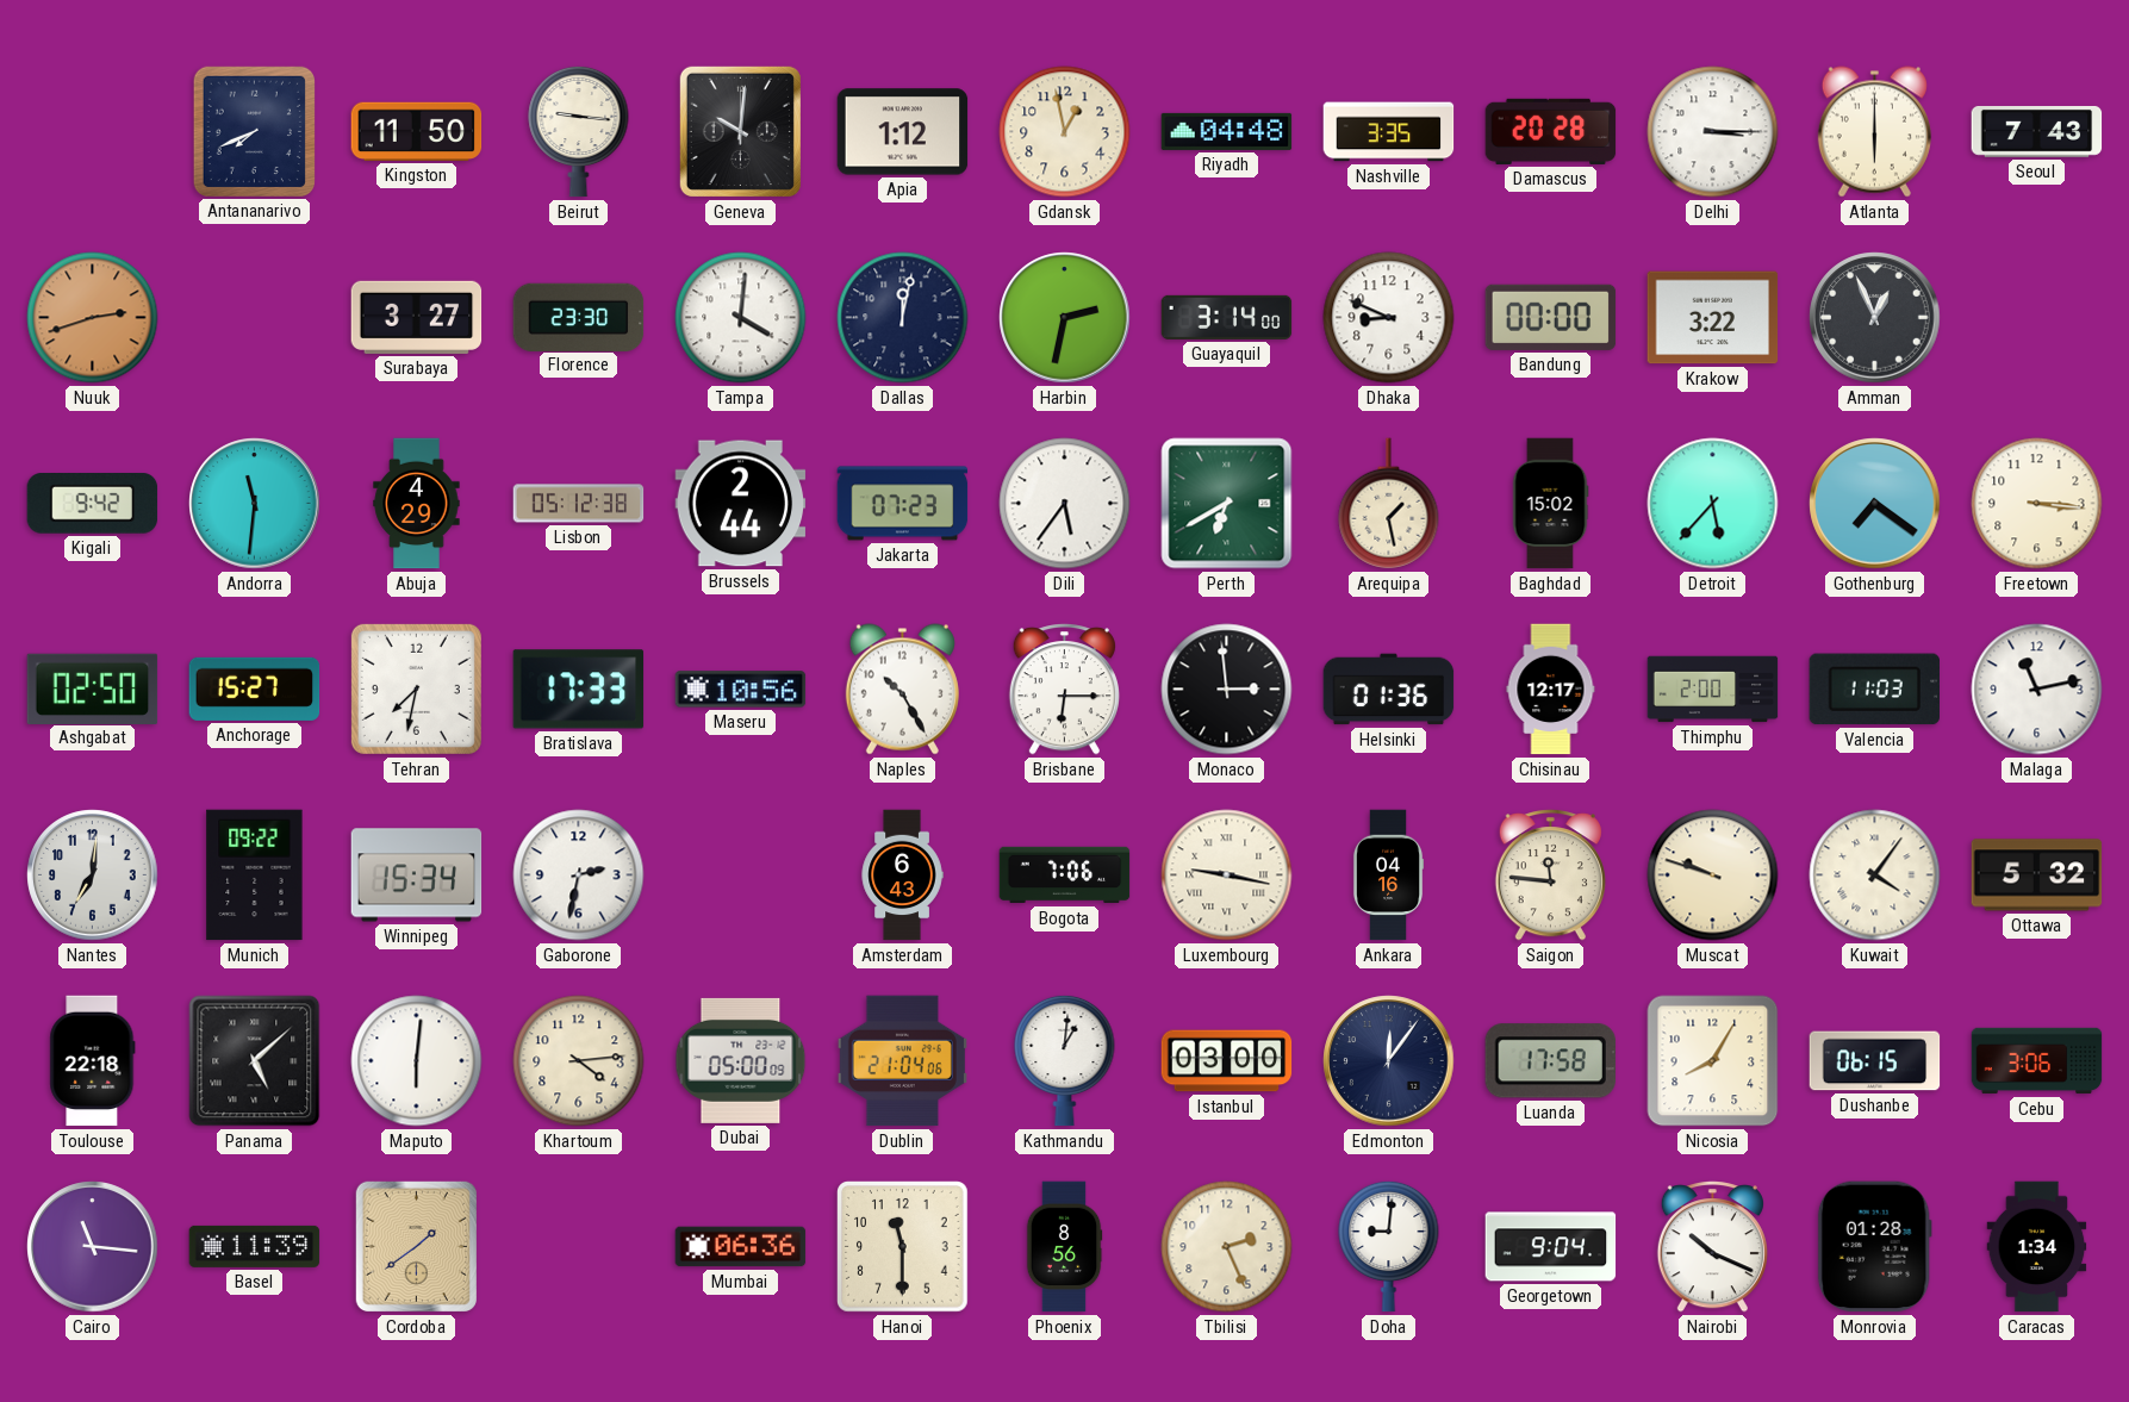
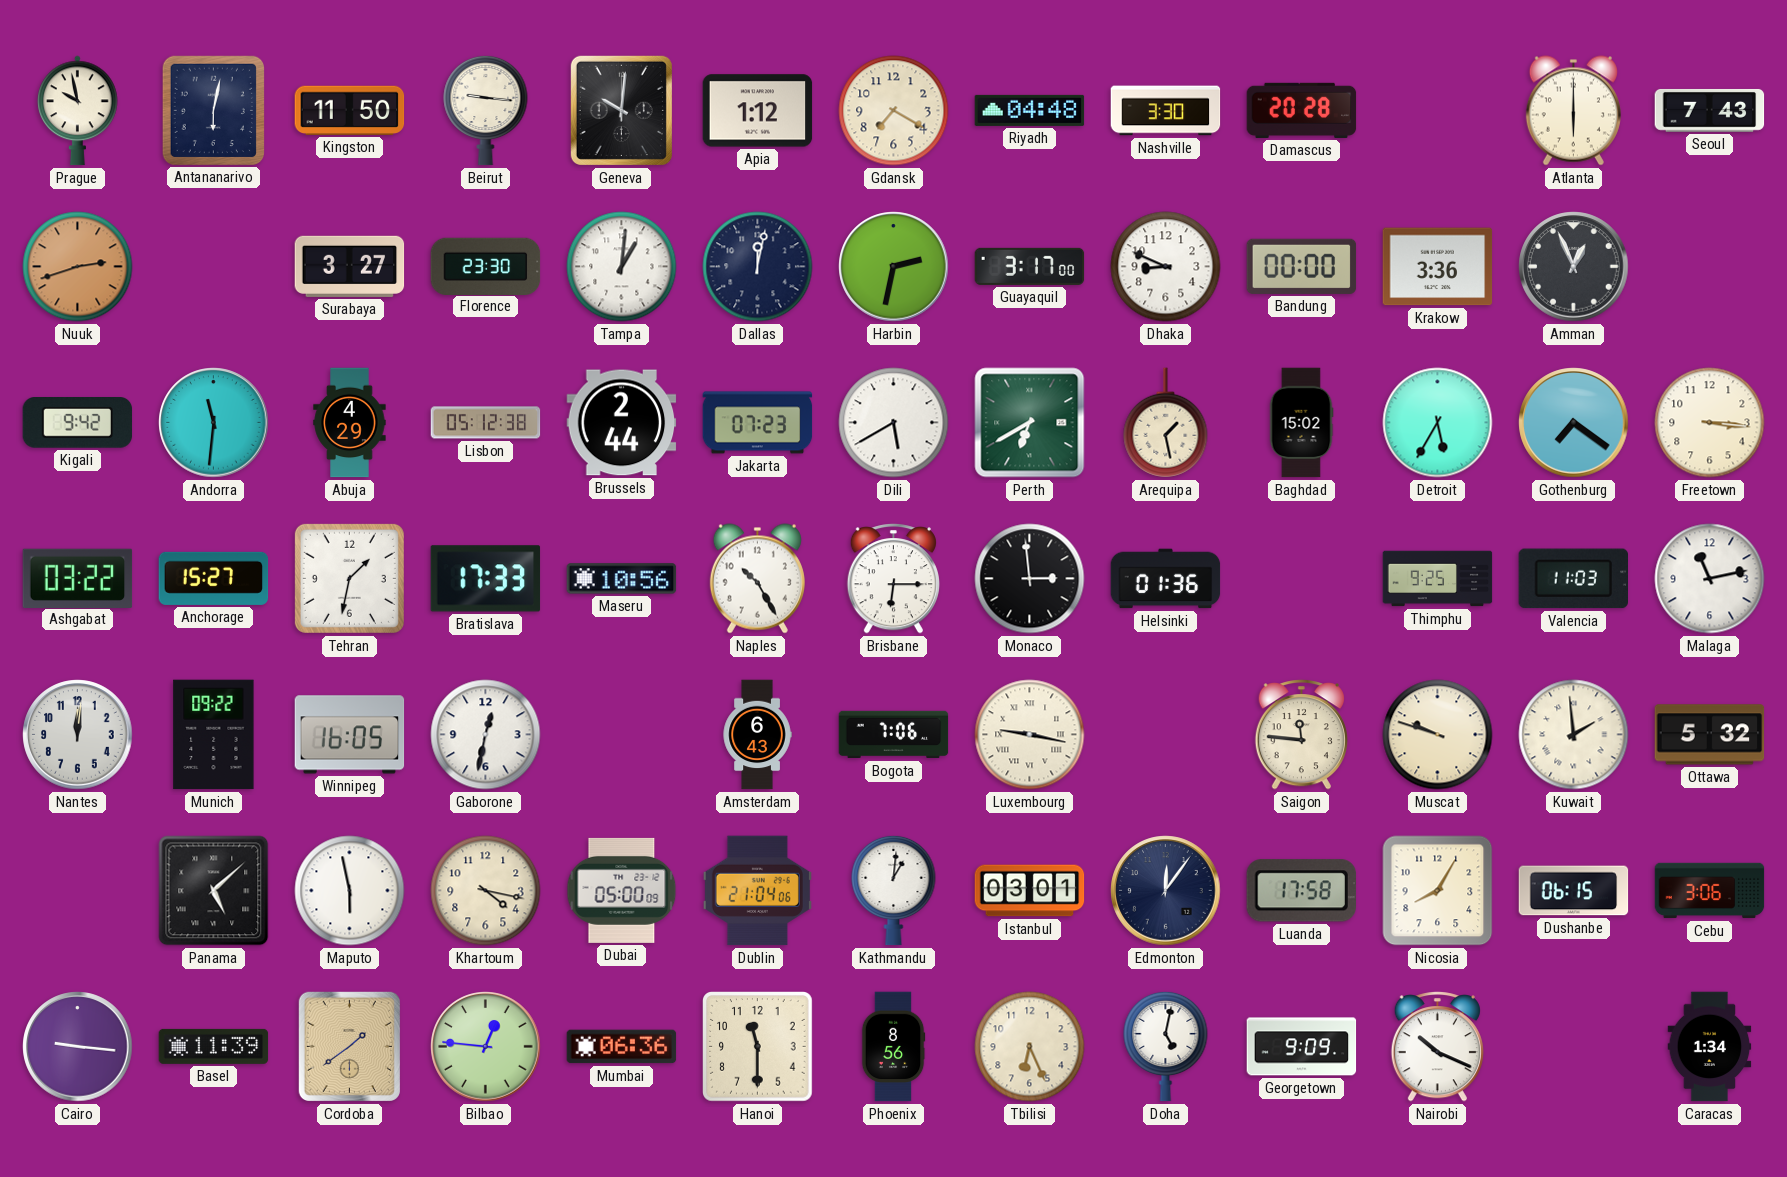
Prague: none -> 9:58
Antananarivo: 7:41 -> 6:02
Gdansk: 12:58 -> 7:20
Nashville: 3:35 -> 3:30
Delhi: 3:15 -> none
Tampa: 4:01 -> 1:01
Guayaquil: 3:14 -> 3:17
Krakow: 3:22 -> 3:36
Dili: 5:36 -> 5:40
Detroit: 5:37 -> 5:35
Ashgabat: 02:50 -> 03:22
Tehran: 7:32 -> 1:32
Chisinau: 12:17 -> none
Thimphu: 2:00 -> 9:25
Nantes: 7:01 -> 12:01
Winnipeg: 15:34 -> 16:05
Gaborone: 2:32 -> 12:32
Ankara: 04:16 -> none
Kuwait: 4:06 -> 1:59
Toulouse: 22:18 -> none
Maputo: 6:01 -> 5:58
Khartoum: 4:14 -> 4:17
Istanbul: 03:00 -> 03:01
Cairo: 11:16 -> 9:16
Bilbao: none -> 12:46
Tbilisi: 2:26 -> 6:26
Doha: 9:01 -> 5:02
Georgetown: 9:04 -> 9:09
Monrovia: 01:28 -> none
